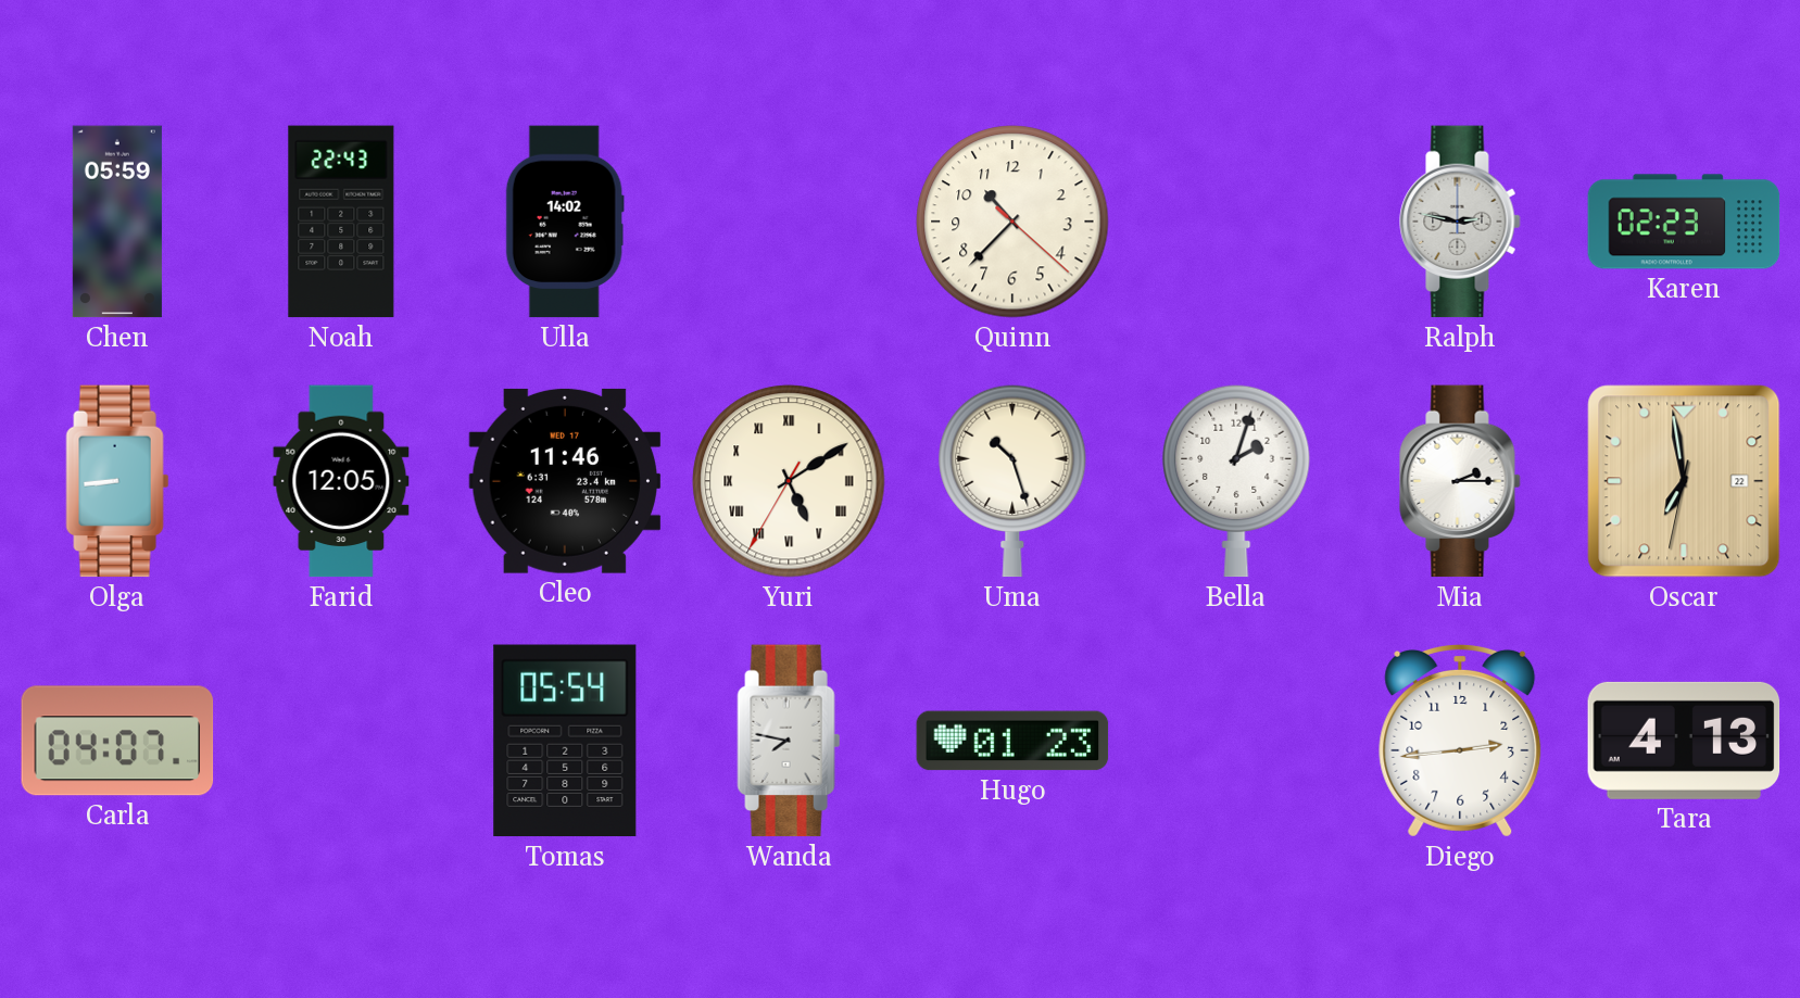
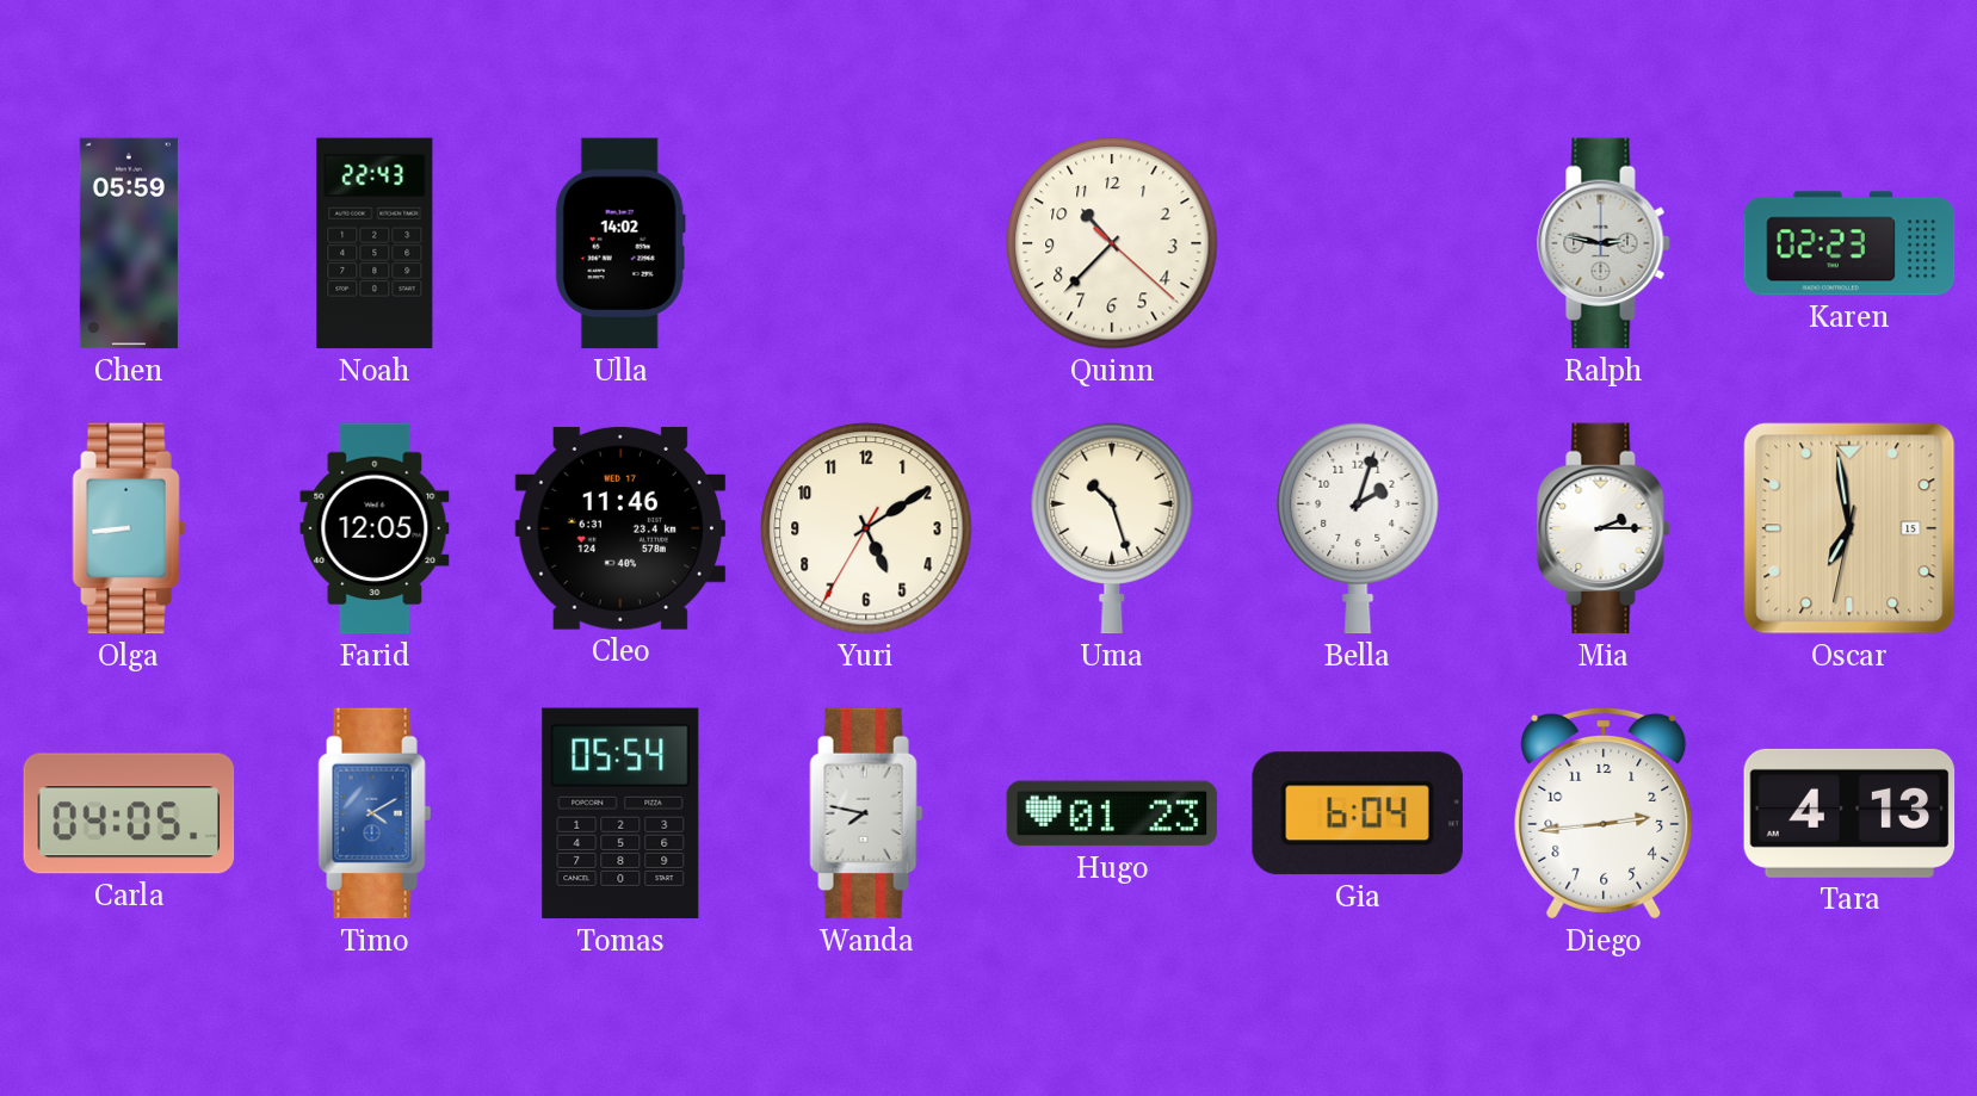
Yuri numerals: Roman -> Arabic
Oscar date: 22 -> 15
Carla: 04:07 -> 04:05
Timo: none -> 4:10
Gia: none -> 6:04
